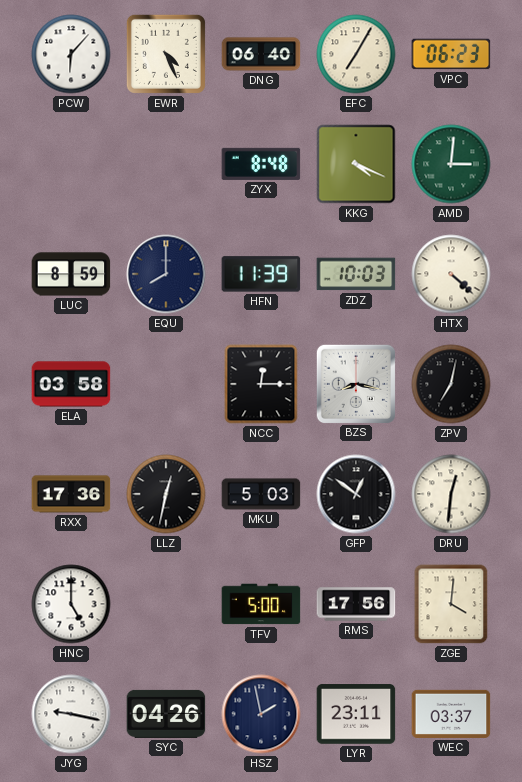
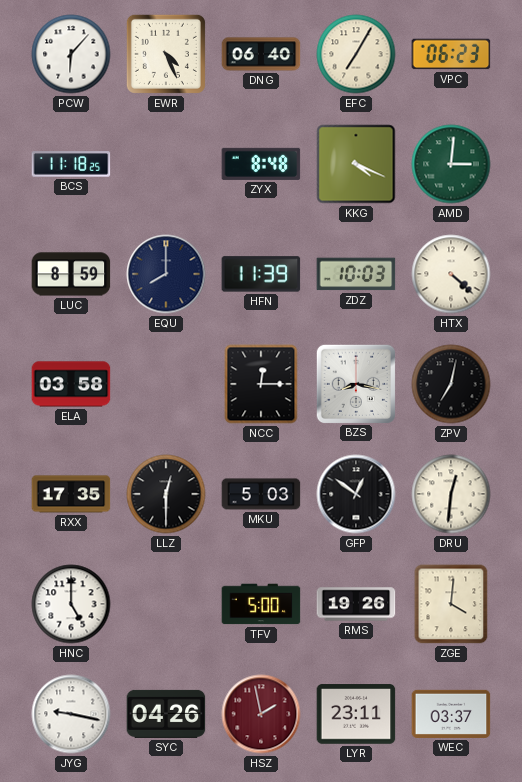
BCS: none -> 11:18
RXX: 17:36 -> 17:35
LLZ: 12:32 -> 12:30
RMS: 17:56 -> 19:26
HSZ dial: navy -> burgundy
